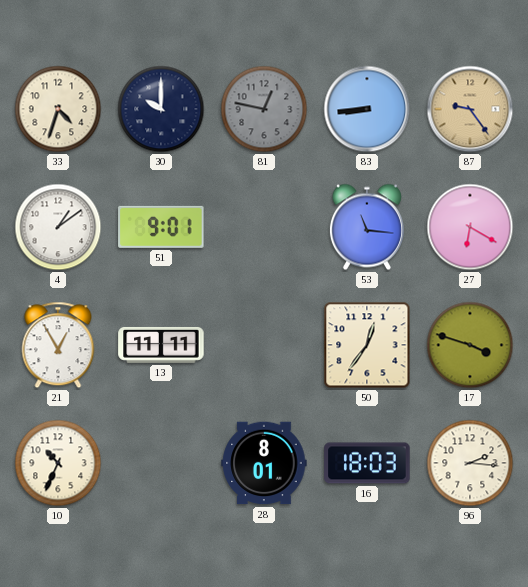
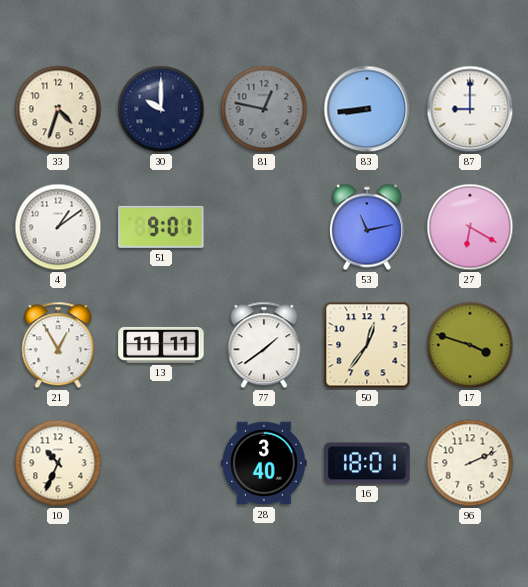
87: 9:24 -> 9:00
87 dial: champagne -> white
53: 11:16 -> 11:13
77: none -> 1:39
28: 8:01 -> 3:40
16: 18:03 -> 18:01
96: 2:16 -> 2:11
